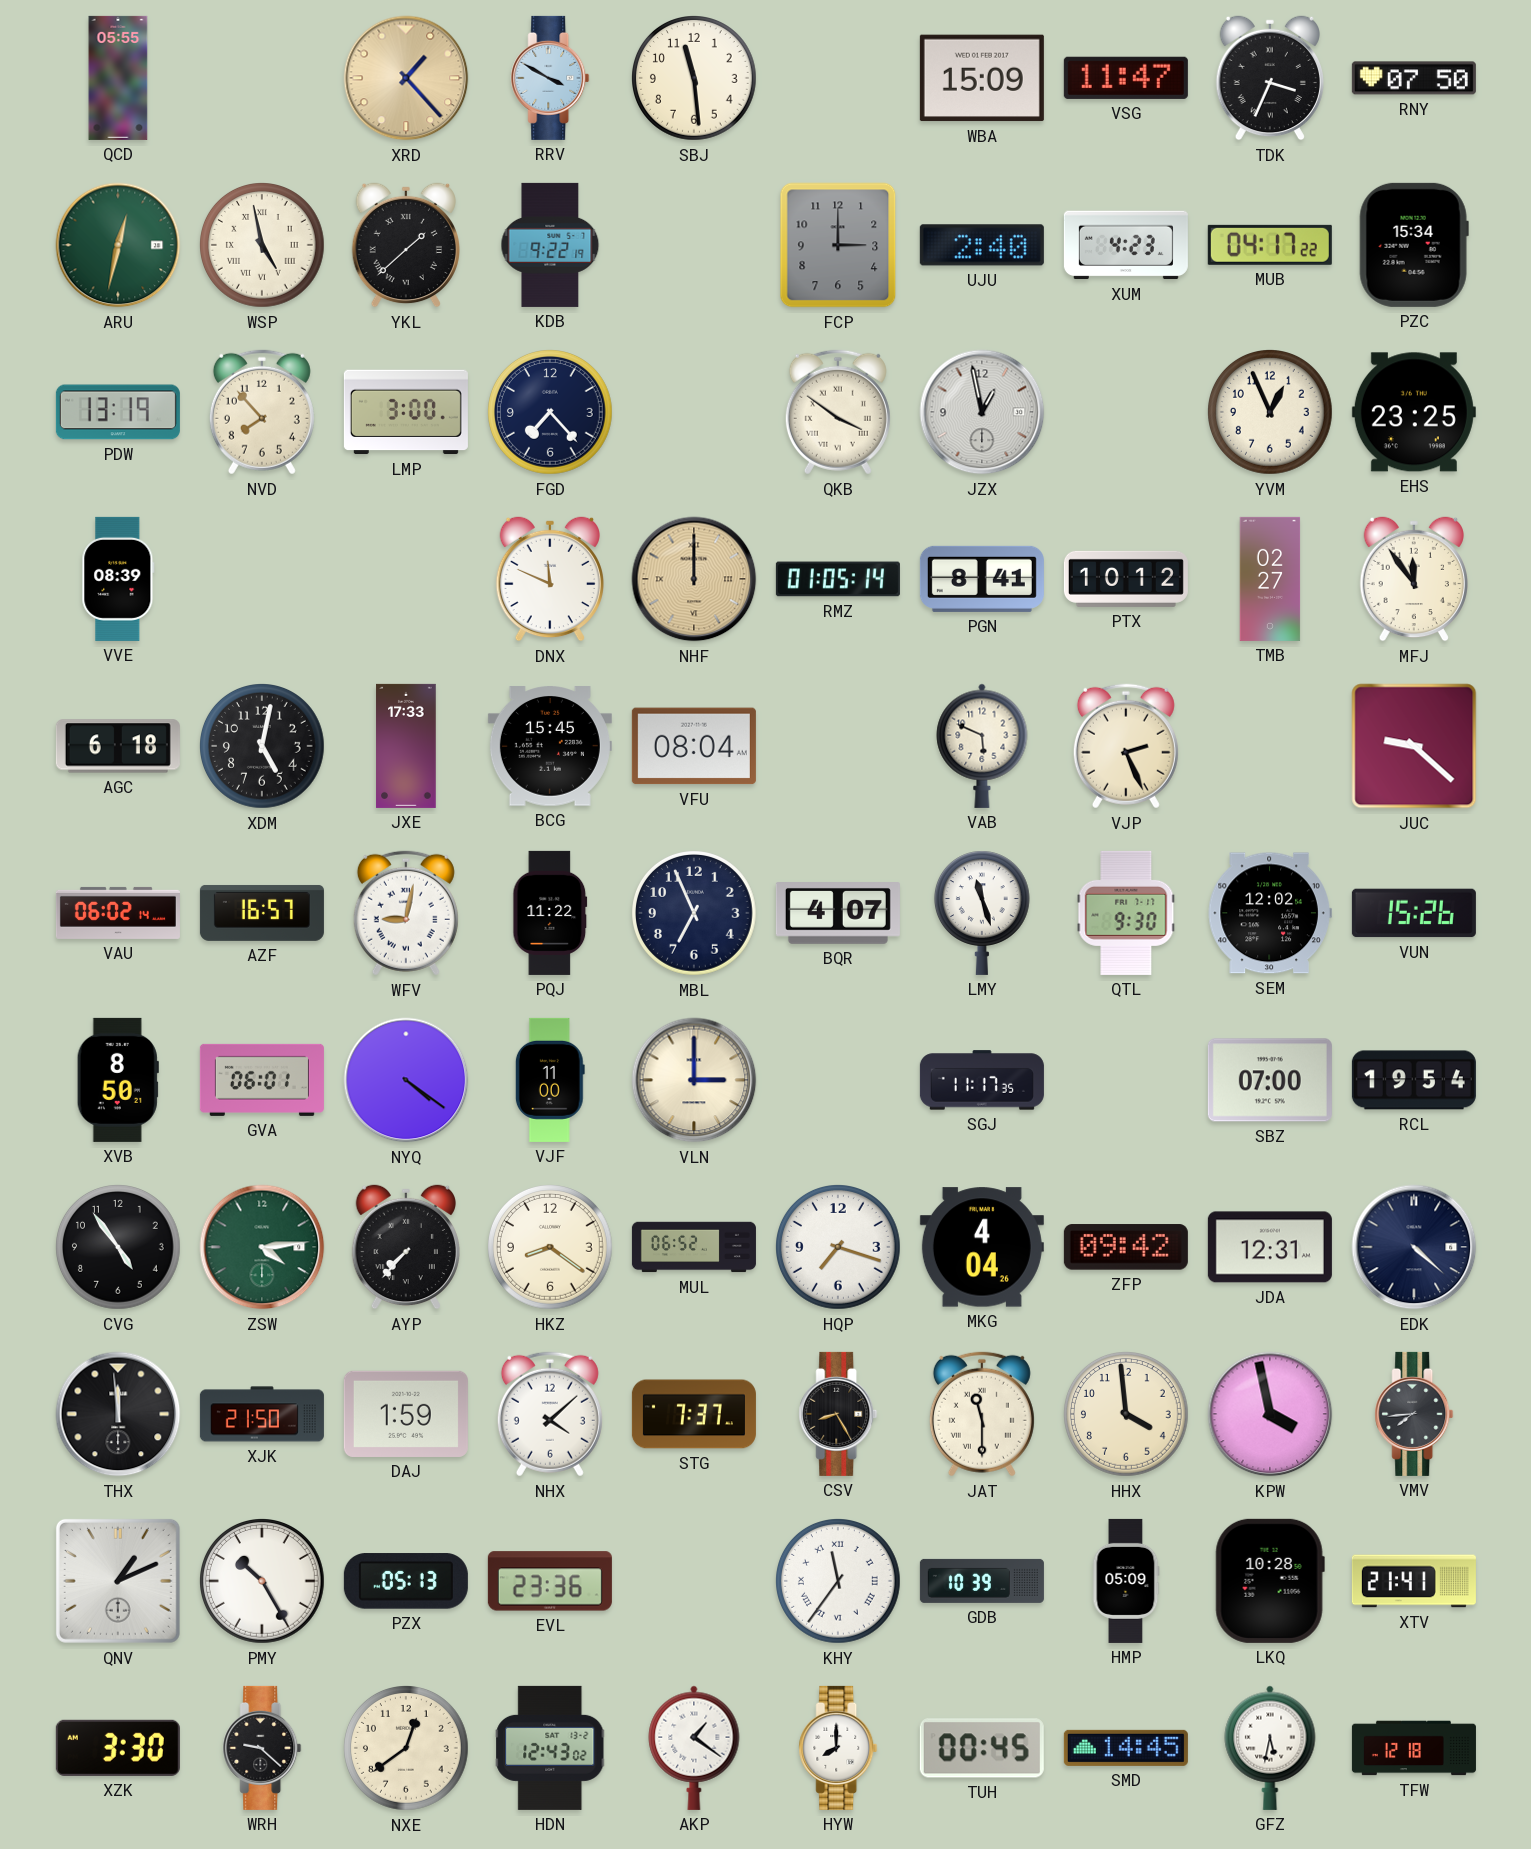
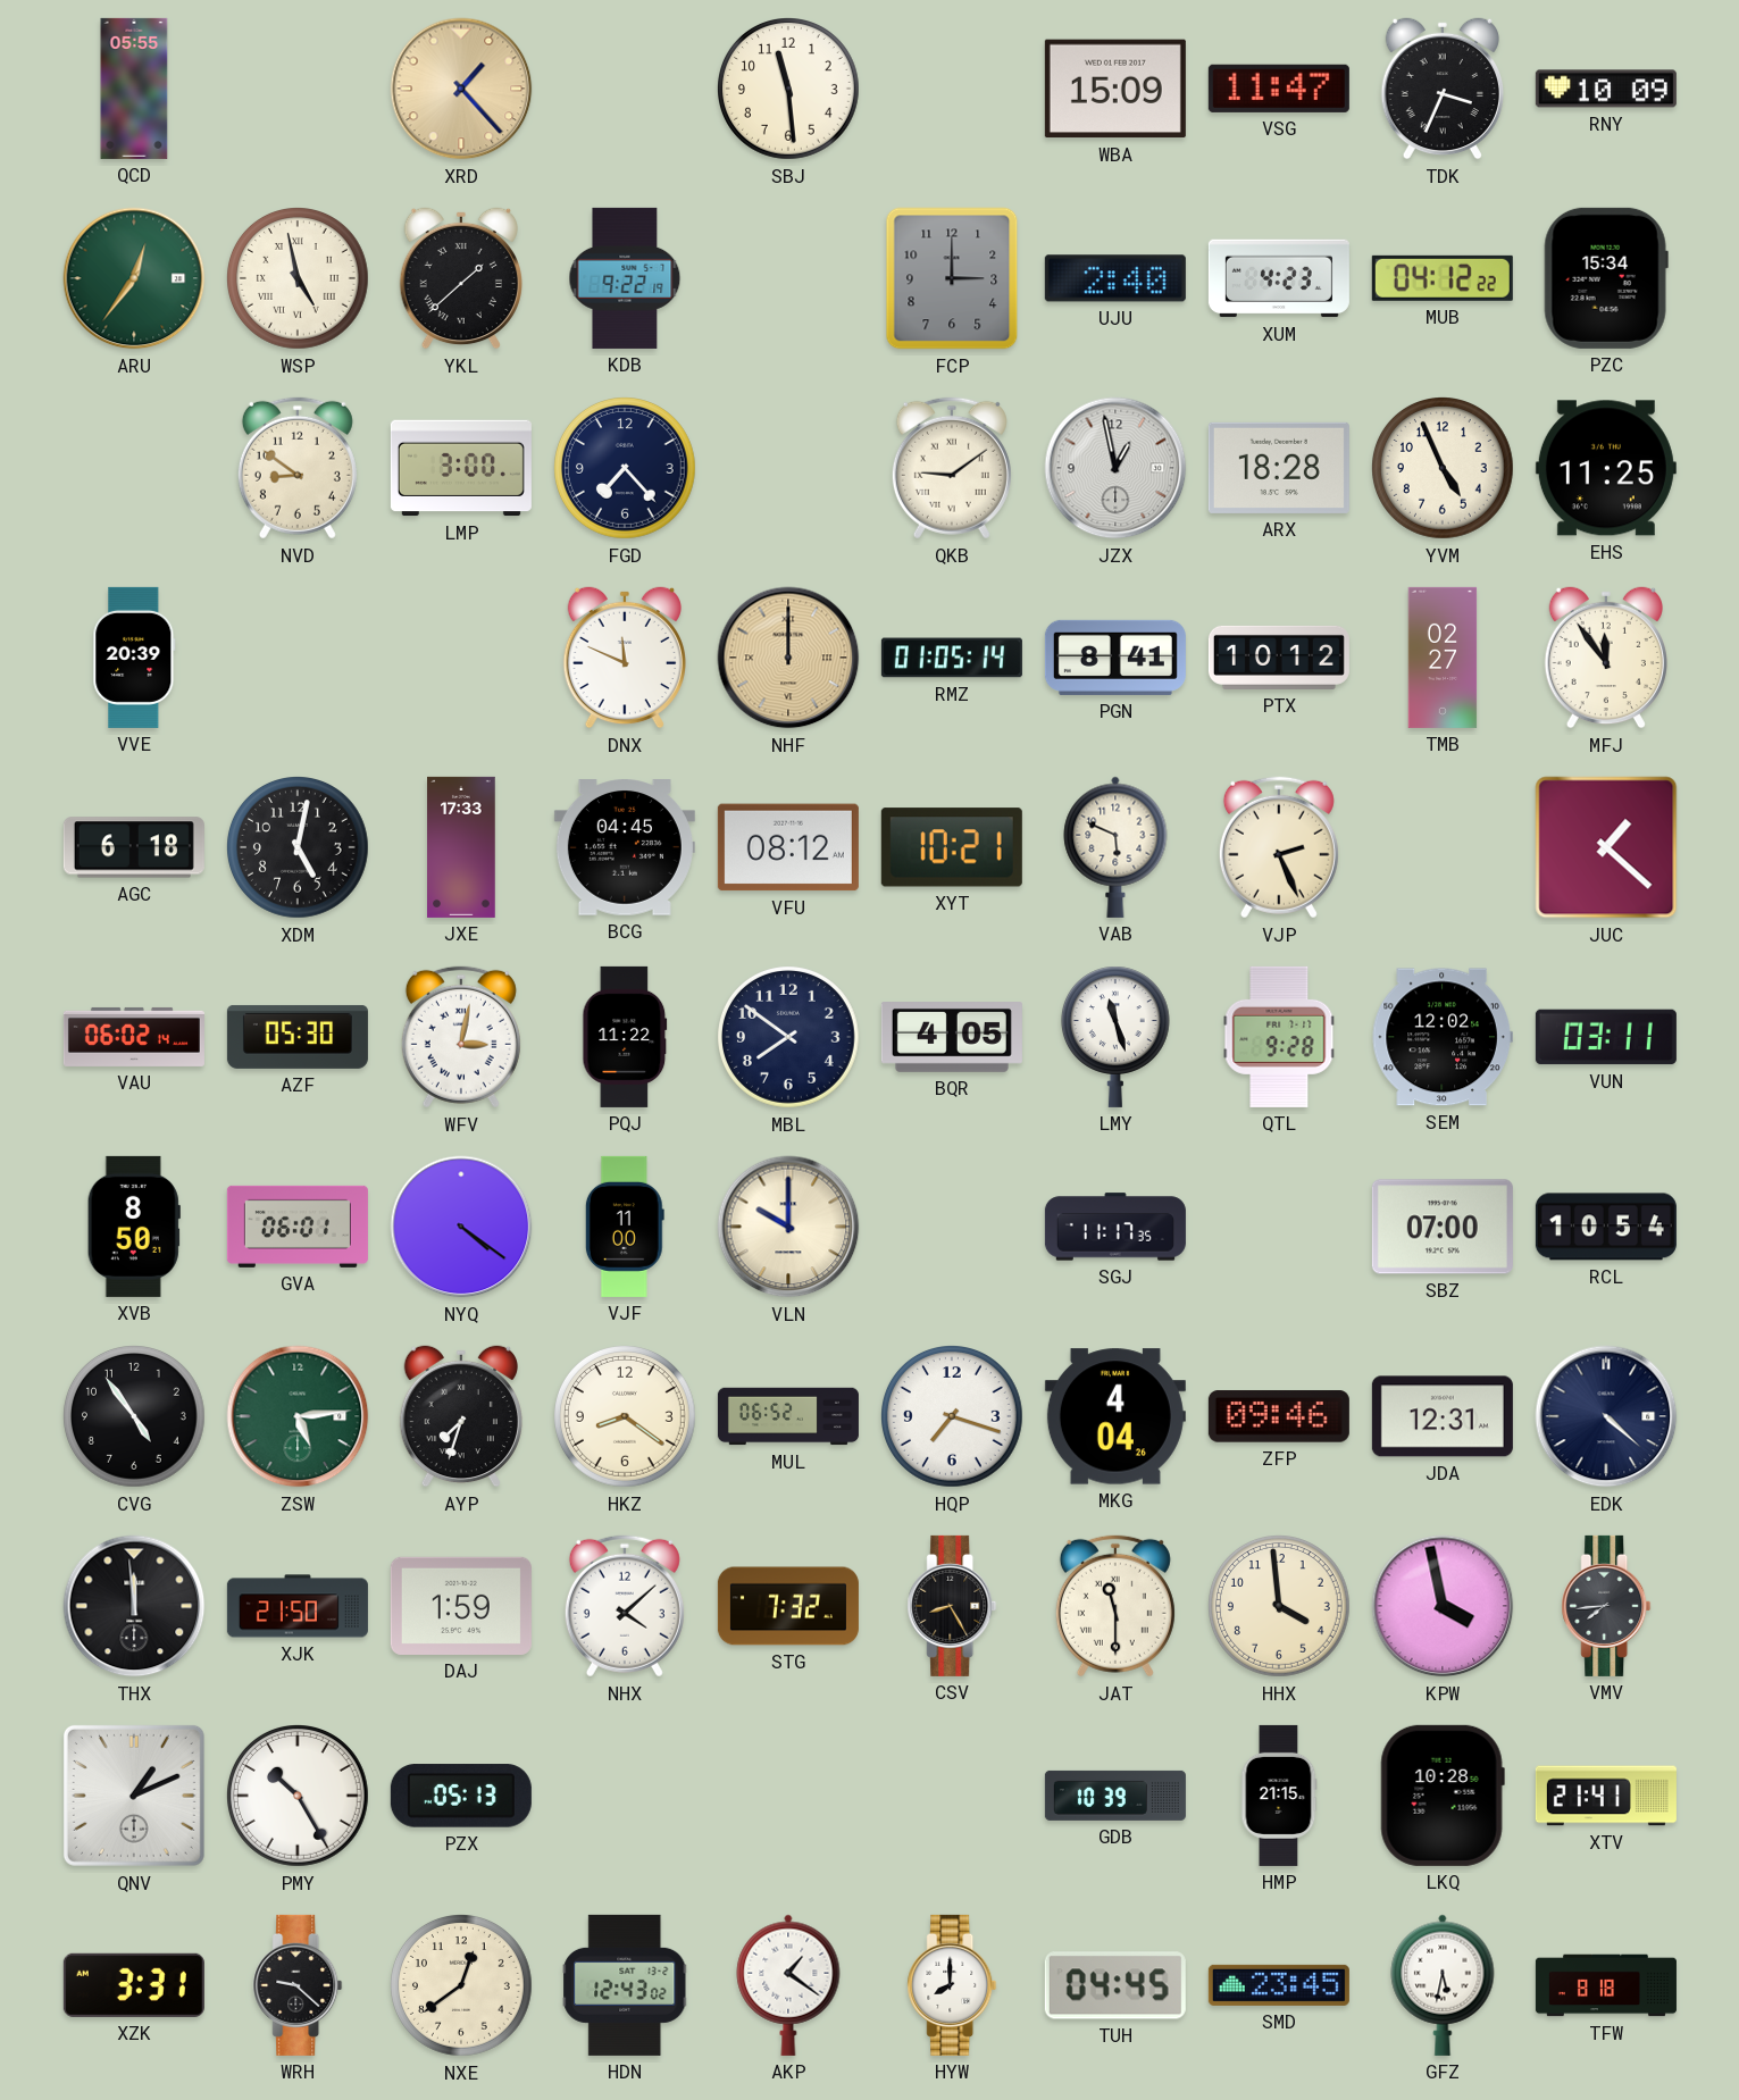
RRV: 3:50 -> none
RNY: 07:50 -> 10:09
ARU: 12:32 -> 12:36
MUB: 04:17 -> 04:12
PDW: 13:19 -> none
NVD: 7:53 -> 8:51
QKB: 3:51 -> 9:09
ARX: none -> 18:28
YVM: 12:56 -> 4:56
EHS: 23:25 -> 11:25
VVE: 08:39 -> 20:39
BCG: 15:45 -> 04:45
VFU: 08:04 -> 08:12
XYT: none -> 10:21
JUC: 9:22 -> 1:22
AZF: 16:57 -> 05:30
WFV: 9:02 -> 3:02
MBL: 6:56 -> 7:51
BQR: 4:07 -> 4:05
QTL: 9:30 -> 9:28
VUN: 15:26 -> 03:11
VLN: 3:00 -> 10:00
RCL: 19:54 -> 10:54
ZSW: 4:14 -> 5:14
AYP: 7:37 -> 7:33
ZFP: 09:42 -> 09:46
STG: 7:37 -> 7:32
EVL: 23:36 -> none
KHY: 11:36 -> none
HMP: 05:09 -> 21:15
XZK: 3:30 -> 3:31
TUH: 00:45 -> 04:45
SMD: 14:45 -> 23:45
TFW: 12:18 -> 8:18
